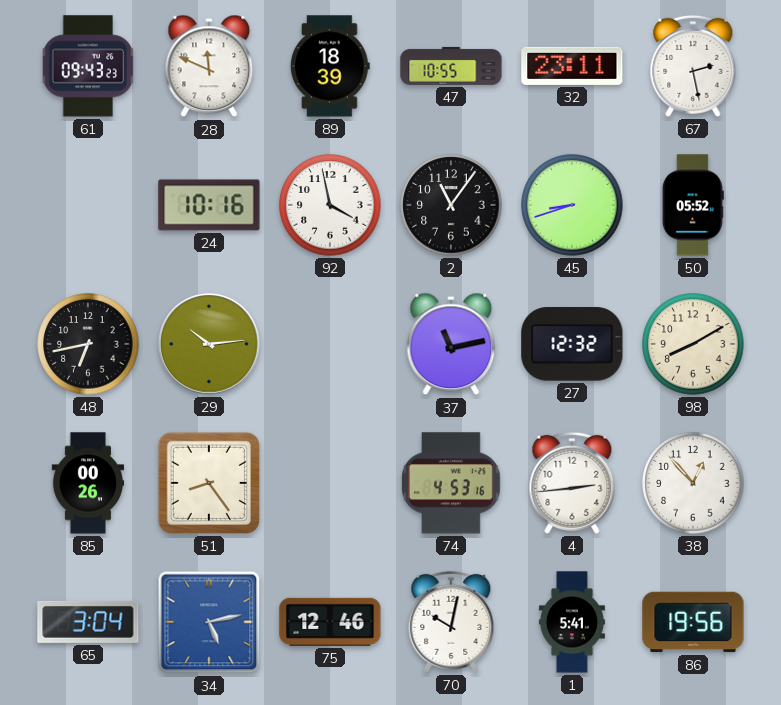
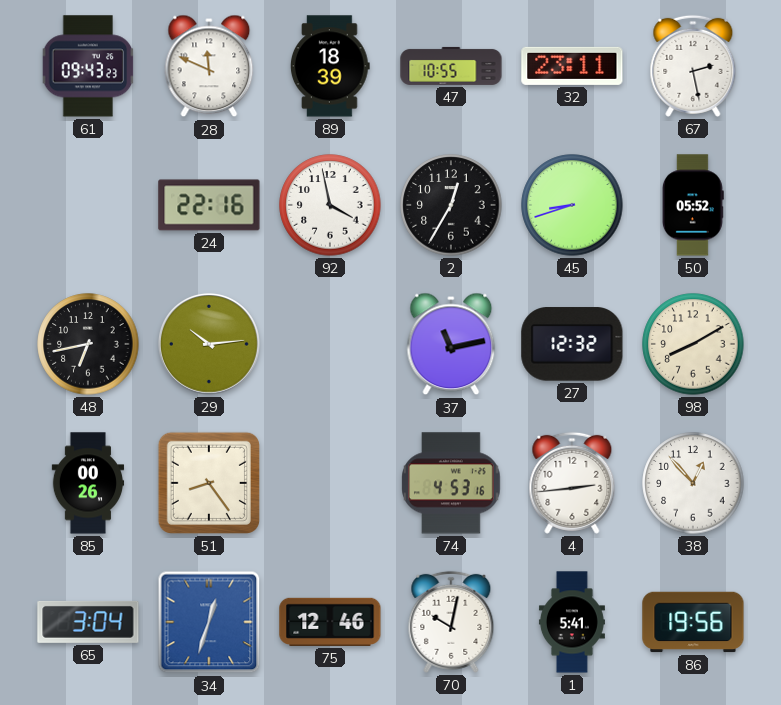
24: 10:16 -> 22:16
2: 11:06 -> 12:35
34: 5:13 -> 12:33
